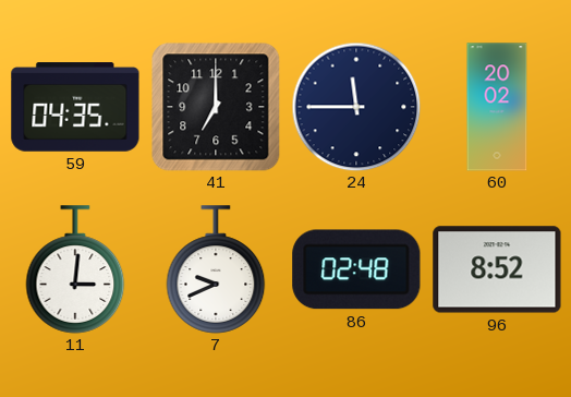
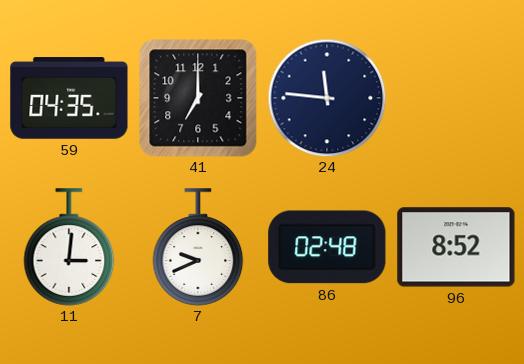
24: 11:45 -> 11:46
60: 20:02 -> none
